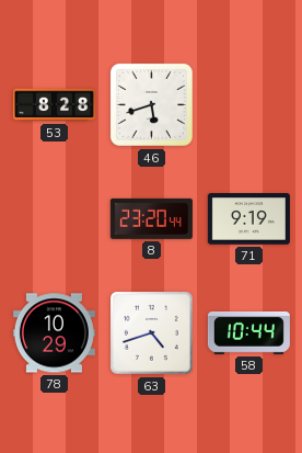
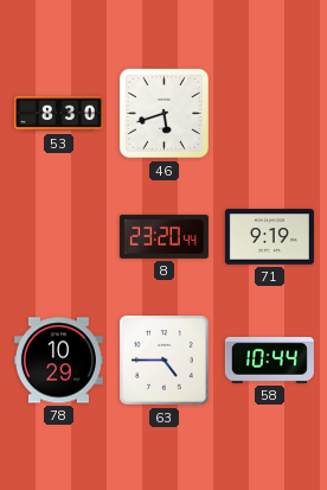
53: 8:28 -> 8:30
63: 4:42 -> 4:45
